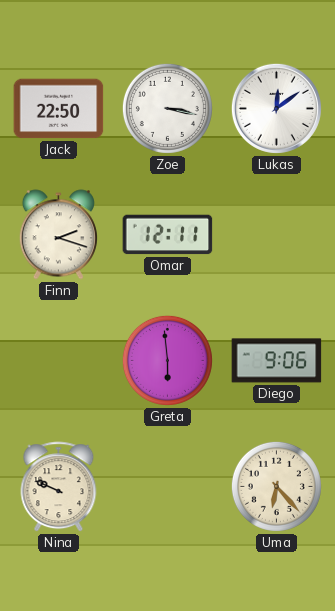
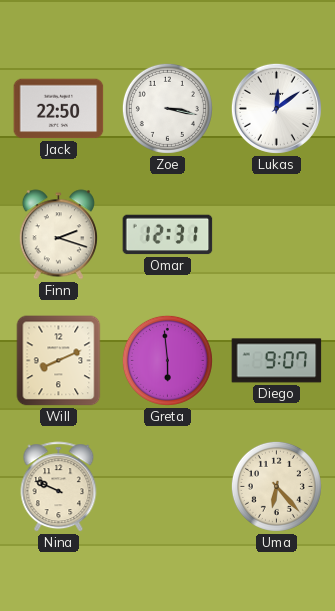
Omar: 12:11 -> 12:31
Will: none -> 8:11
Diego: 9:06 -> 9:07
